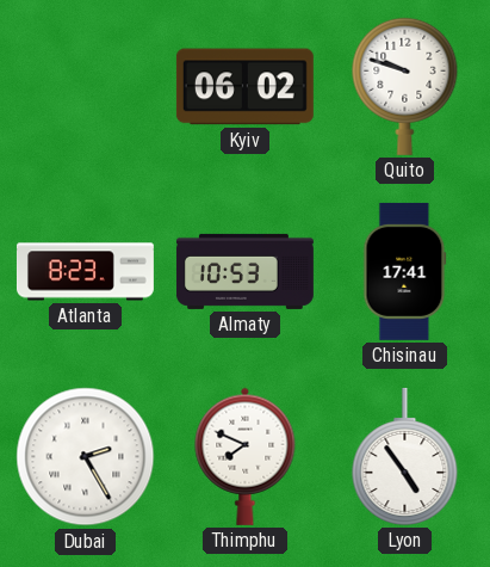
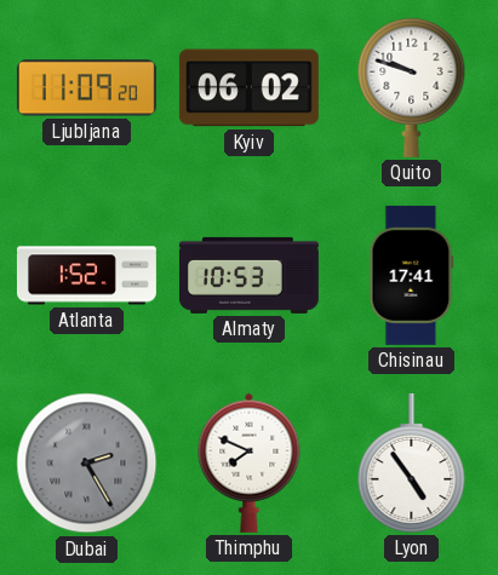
Ljubljana: none -> 11:09
Atlanta: 8:23 -> 1:52
Dubai dial: white -> grey
